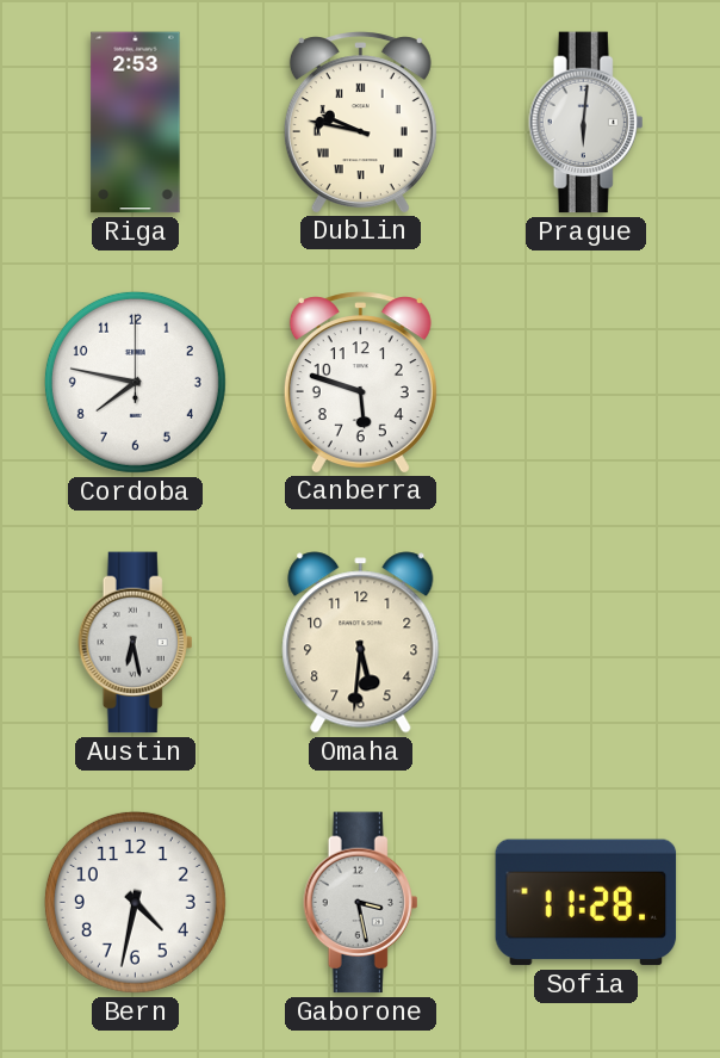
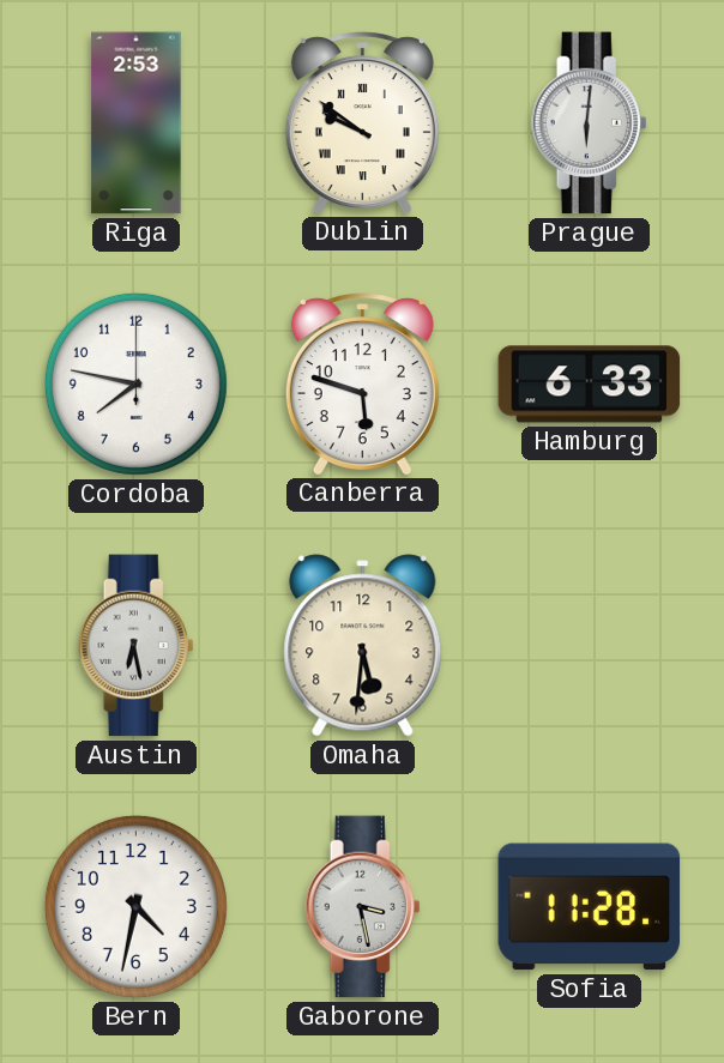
Dublin: 9:47 -> 9:51
Hamburg: none -> 6:33
